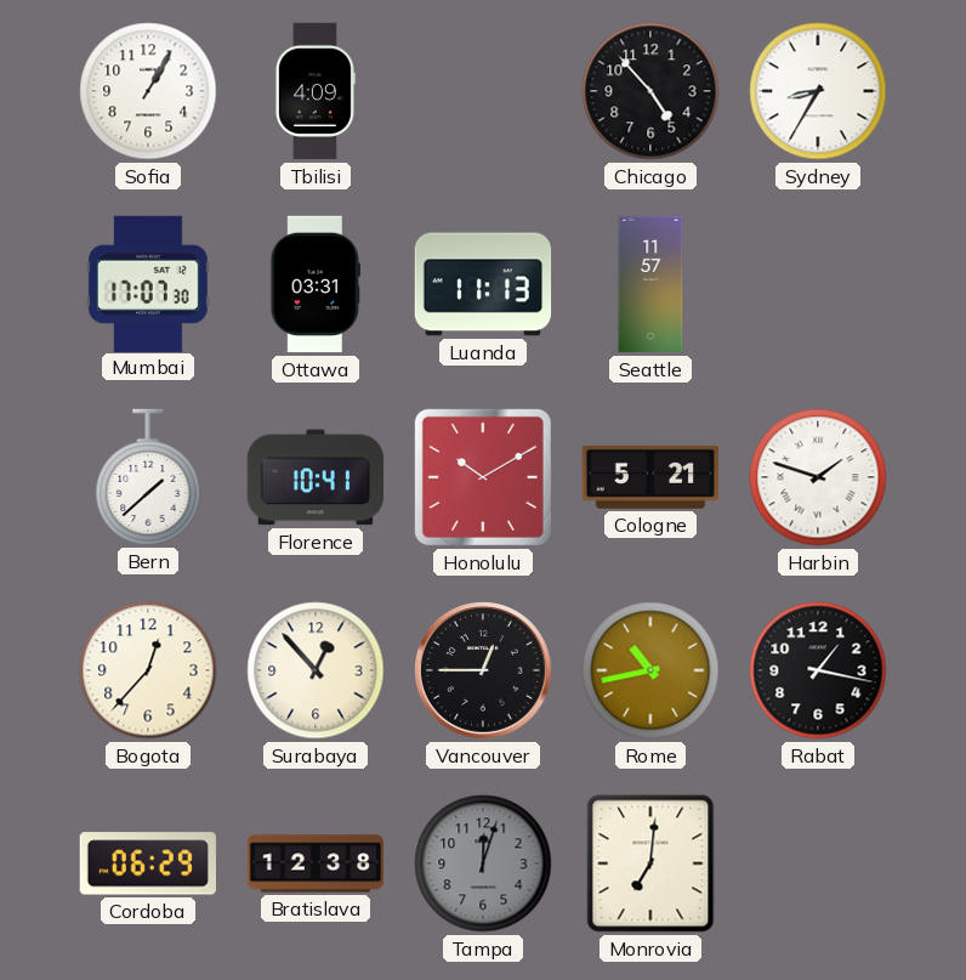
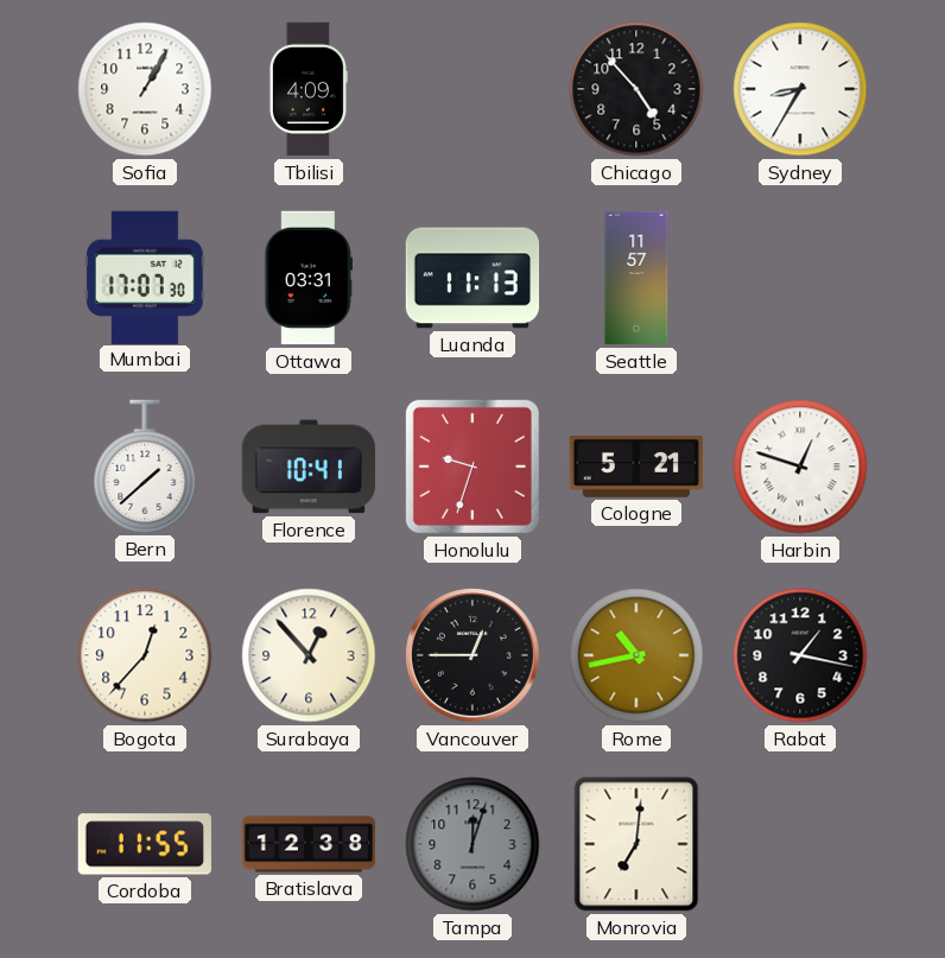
Honolulu: 10:10 -> 9:33
Harbin: 1:48 -> 12:48
Cordoba: 06:29 -> 11:55
